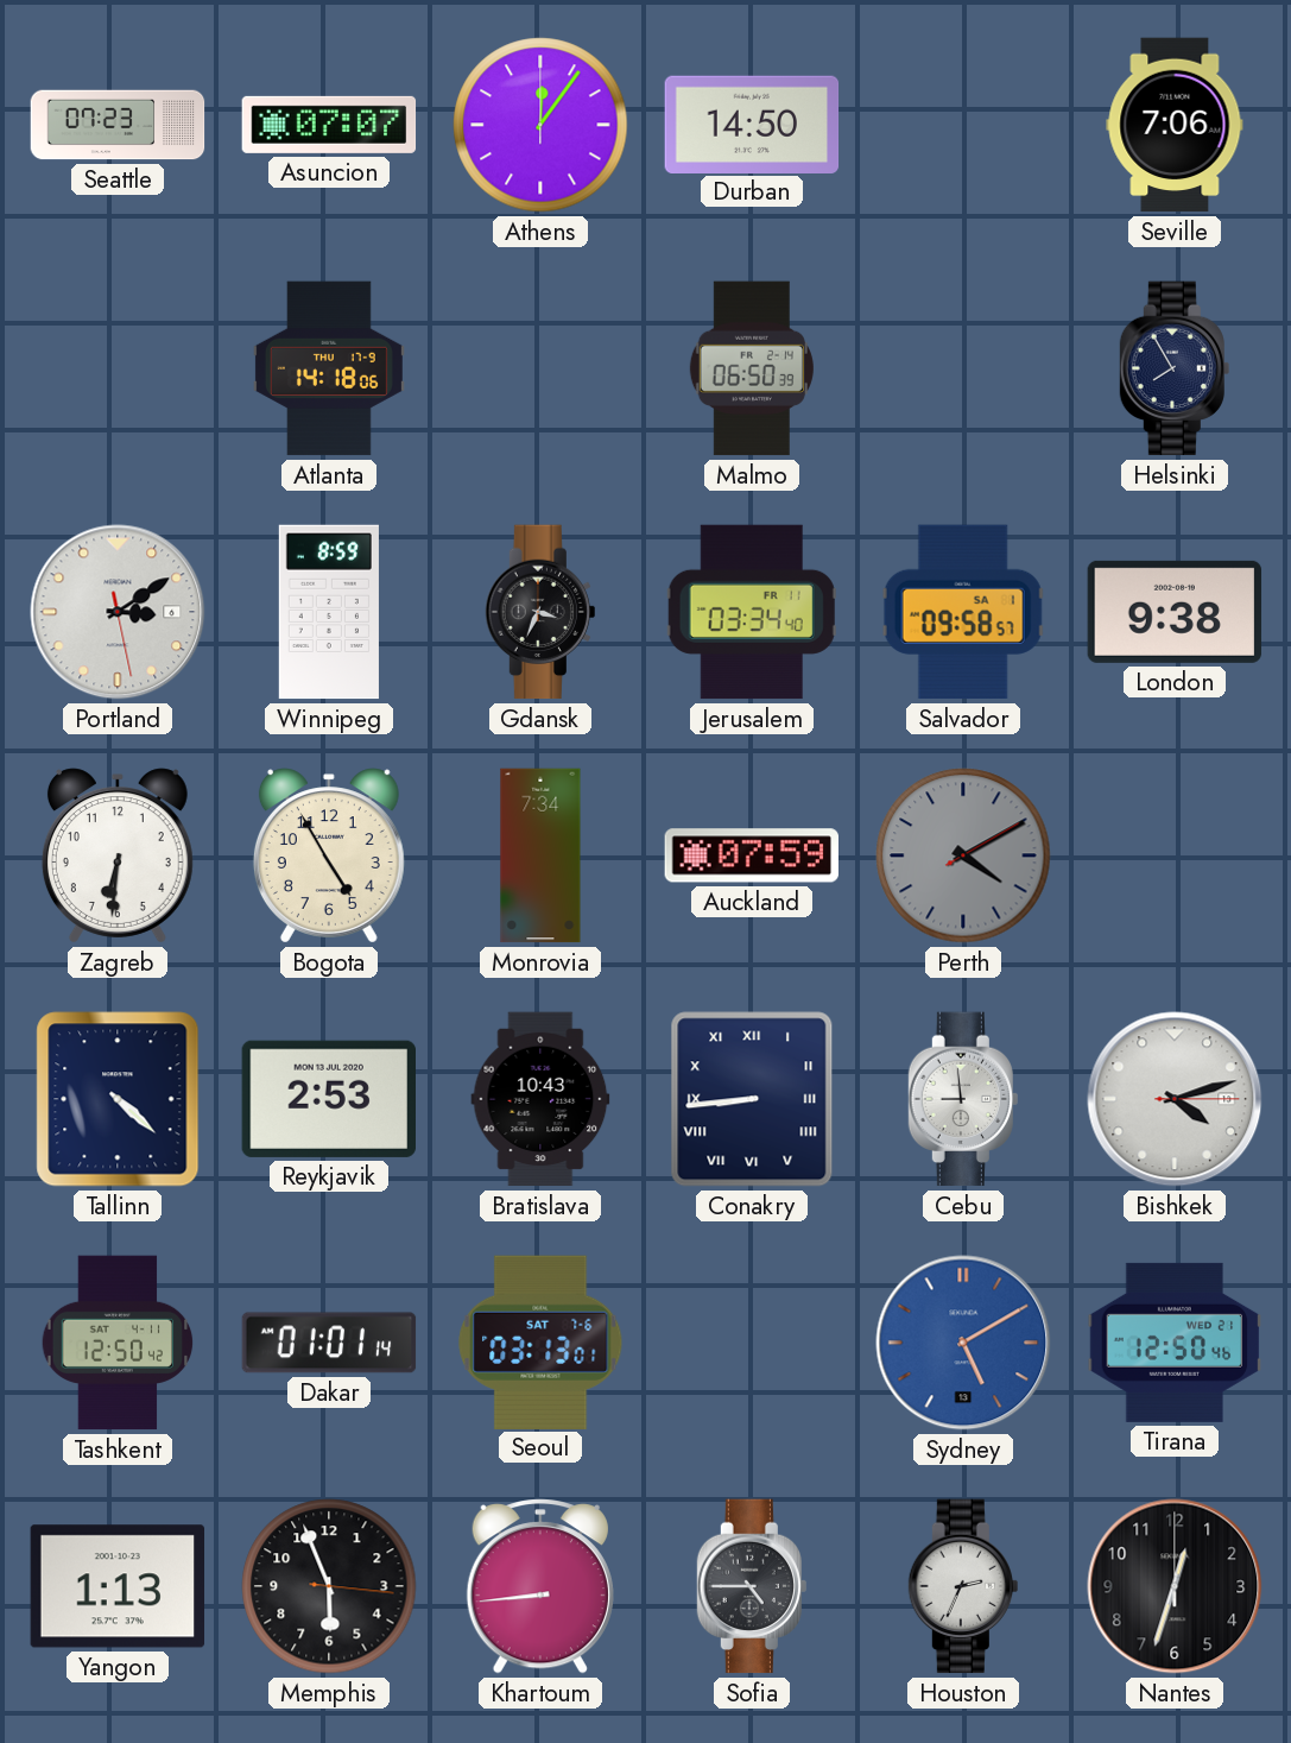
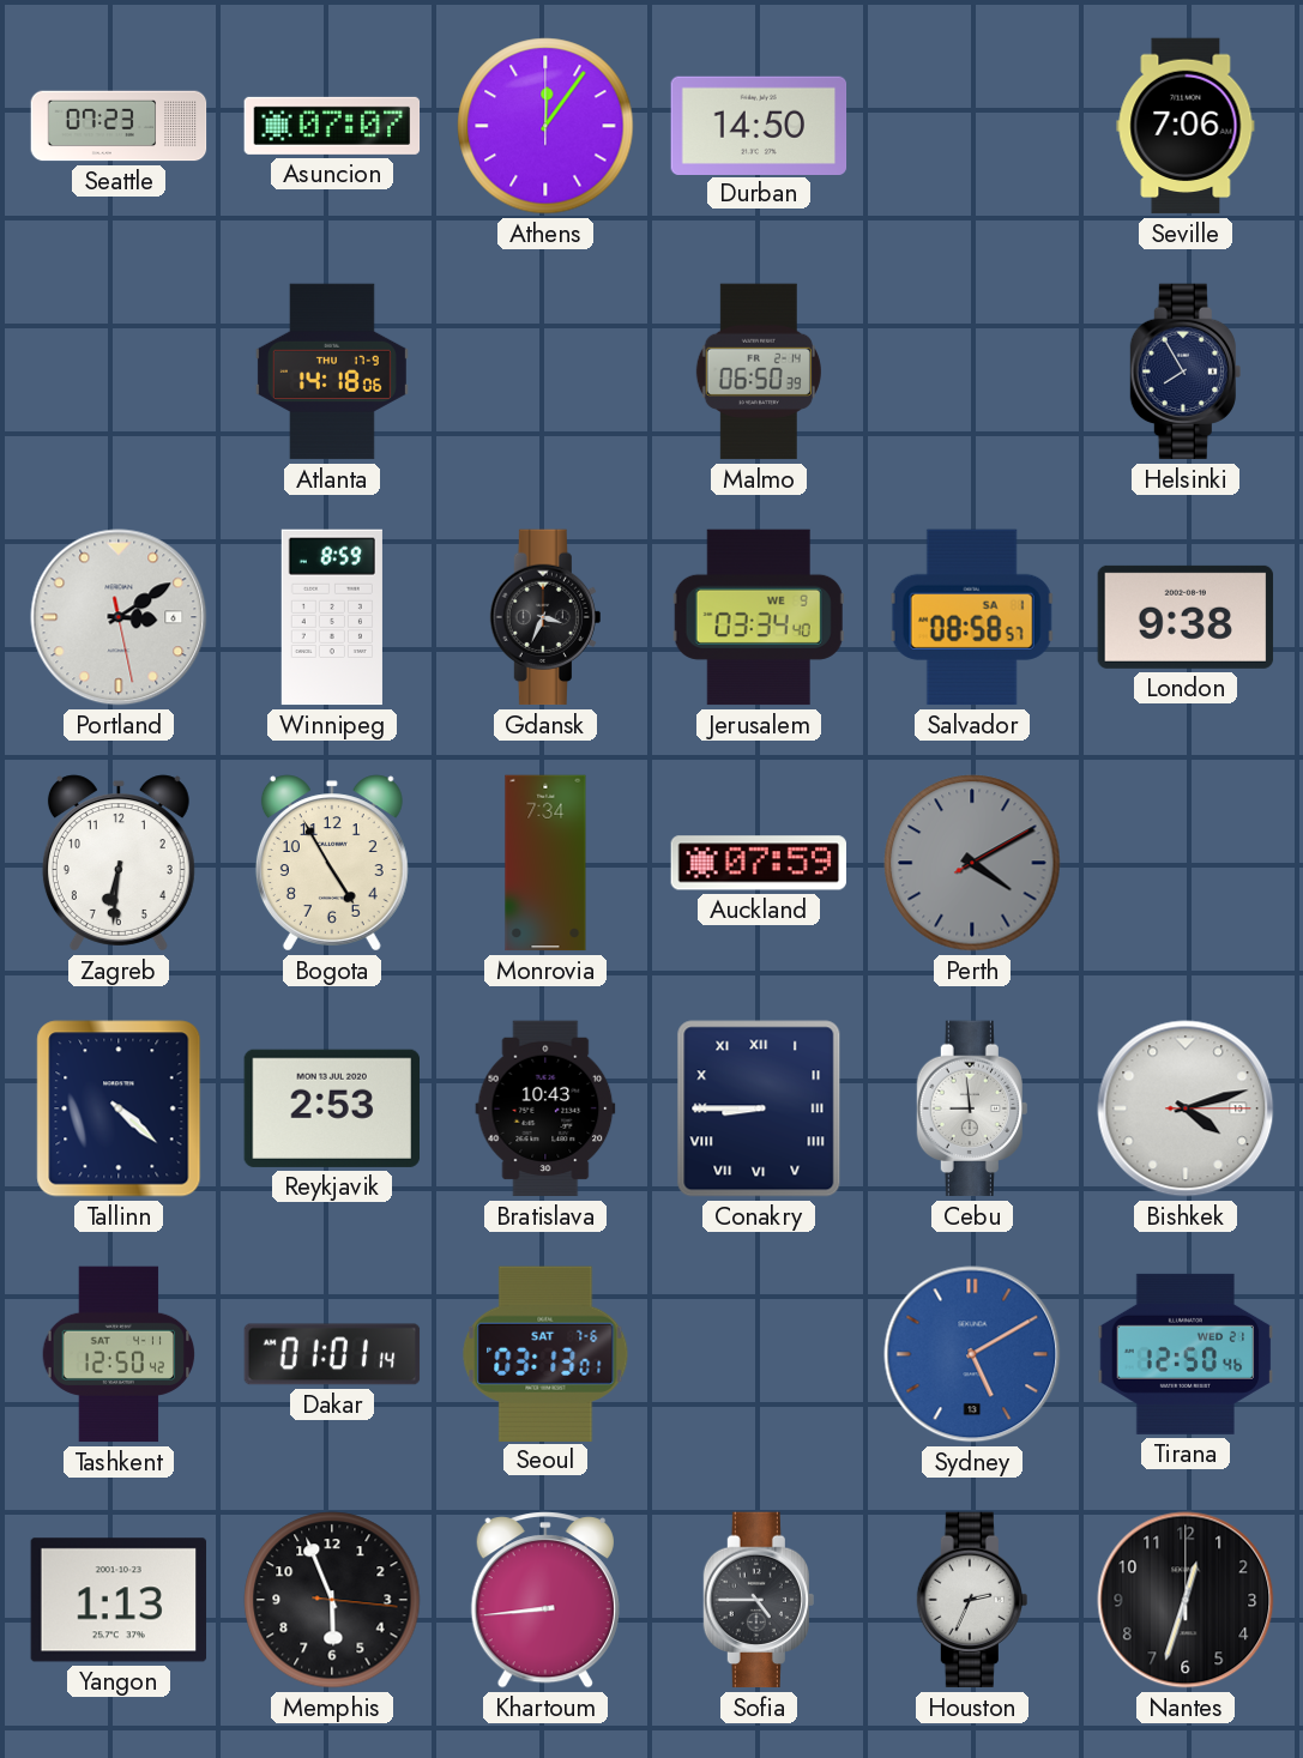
Jerusalem date: FR 11 -> WE 9
Salvador: 09:58 -> 08:58
Conakry: 8:44 -> 8:45
